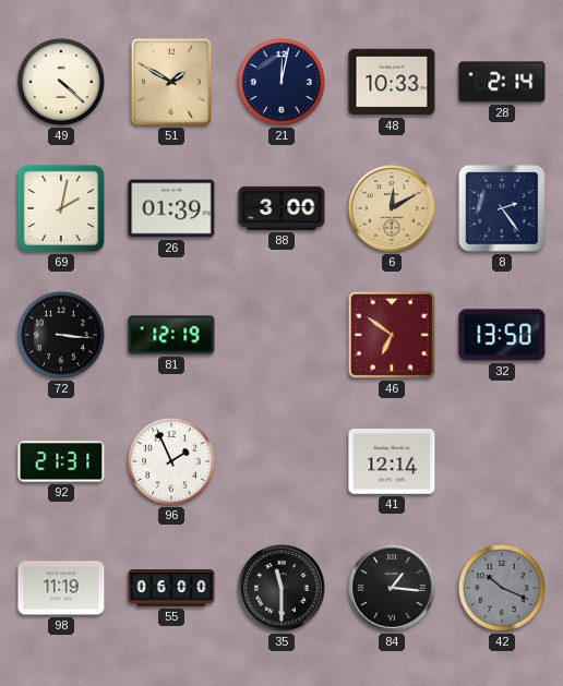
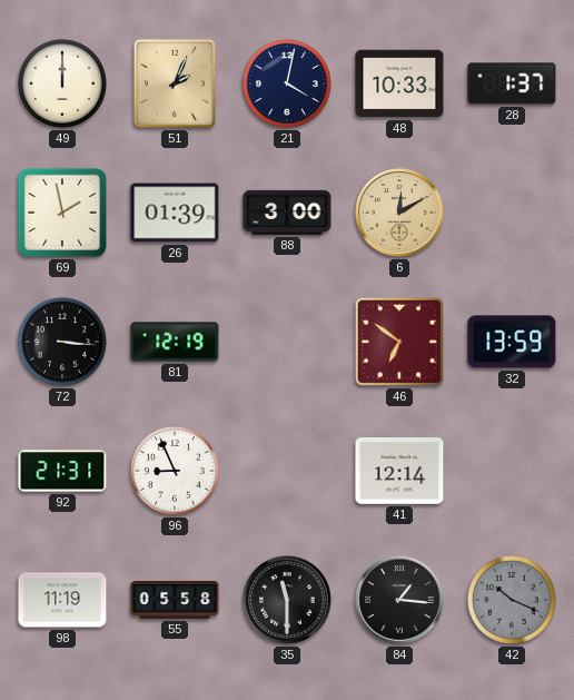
49: 4:22 -> 12:00
51: 1:50 -> 2:04
21: 12:02 -> 4:02
28: 2:14 -> 1:37
69: 2:02 -> 1:58
8: 2:24 -> none
32: 13:50 -> 13:59
96: 1:56 -> 8:56
55: 06:00 -> 05:58
